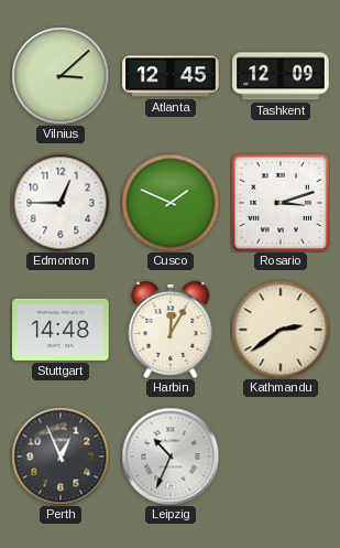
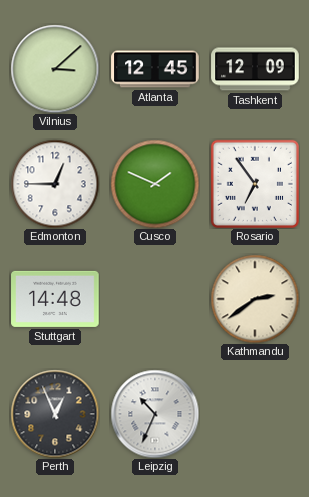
Rosario: 3:12 -> 6:54
Harbin: 12:05 -> none
